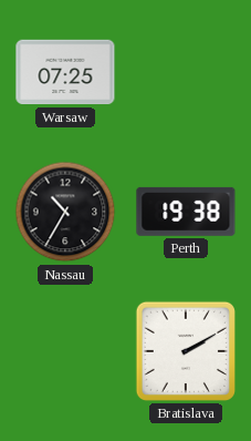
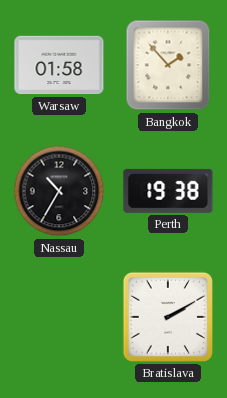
Warsaw: 07:25 -> 01:58
Bangkok: none -> 1:53
